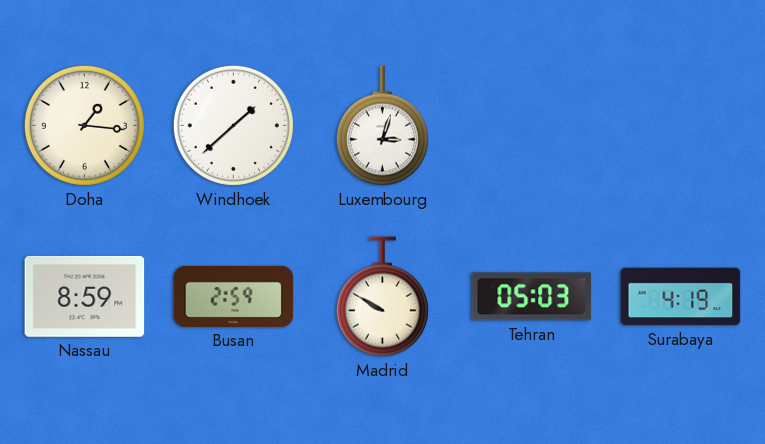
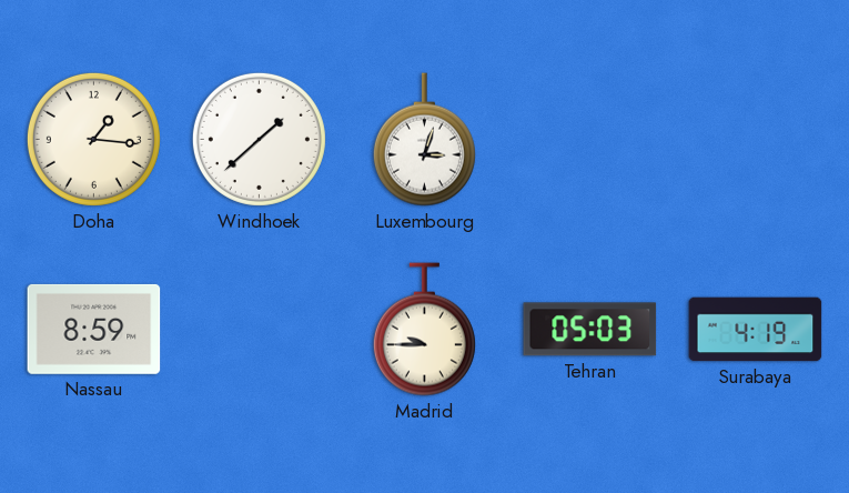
Busan: 2:59 -> none
Madrid: 9:50 -> 9:45
